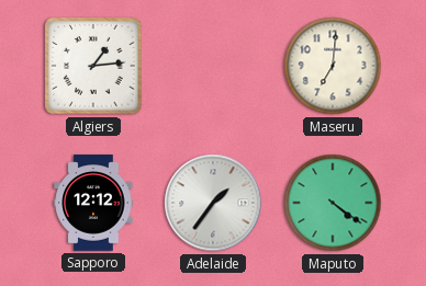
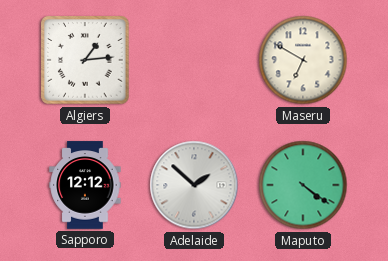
Maseru: 7:01 -> 6:50
Adelaide: 1:36 -> 1:52
